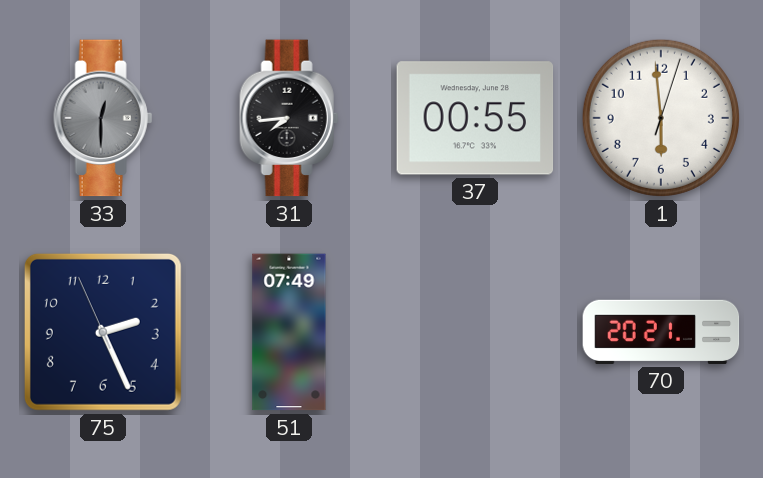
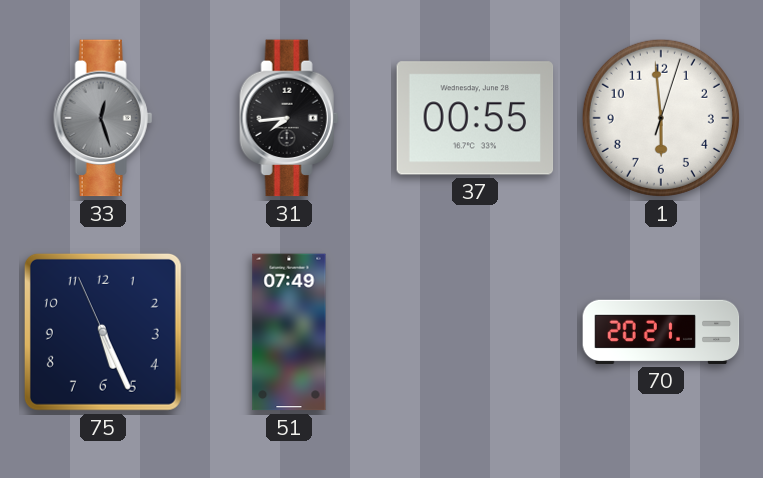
33: 12:30 -> 12:27
75: 2:25 -> 5:25
